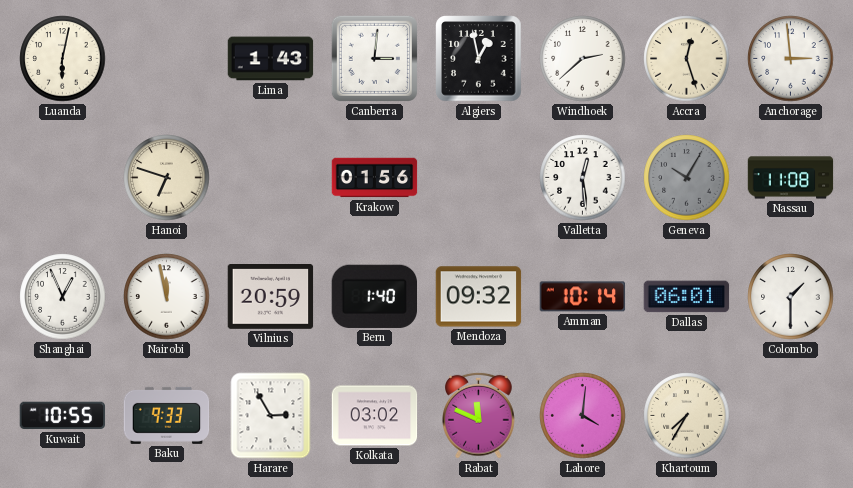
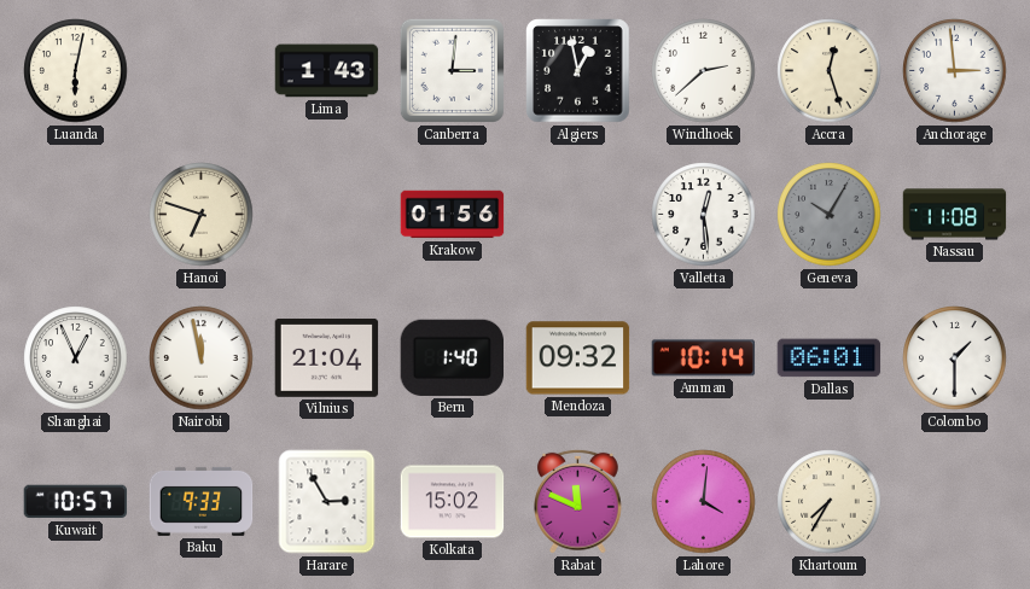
Vilnius: 20:59 -> 21:04
Kuwait: 10:55 -> 10:57
Kolkata: 03:02 -> 15:02
